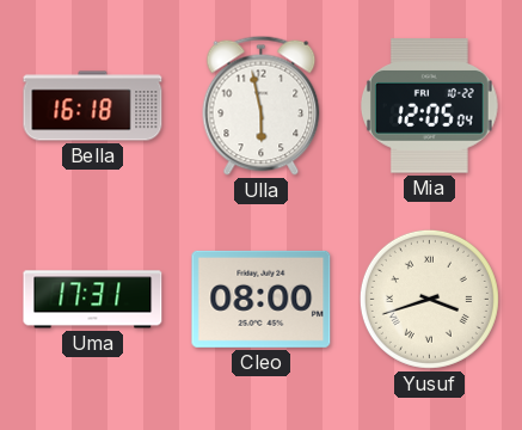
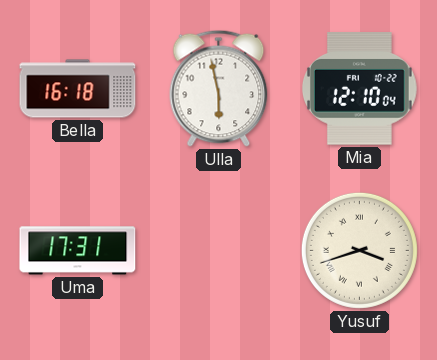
Mia: 12:05 -> 12:10
Cleo: 08:00 -> none
